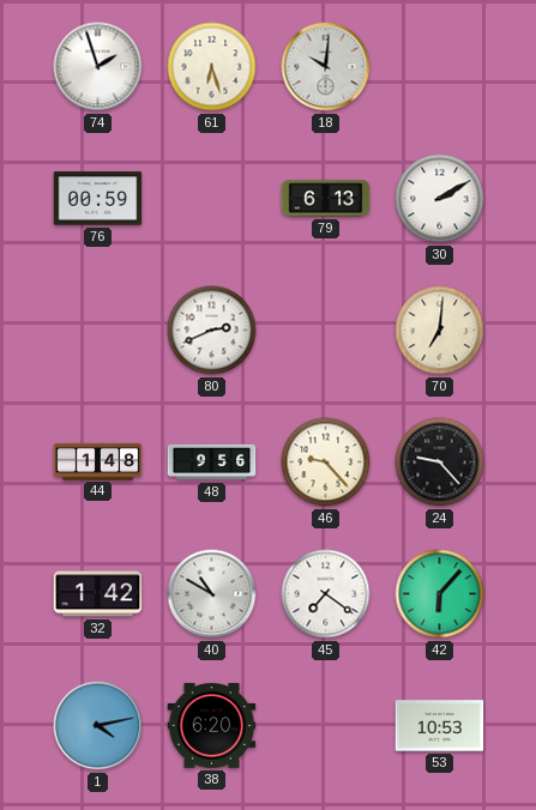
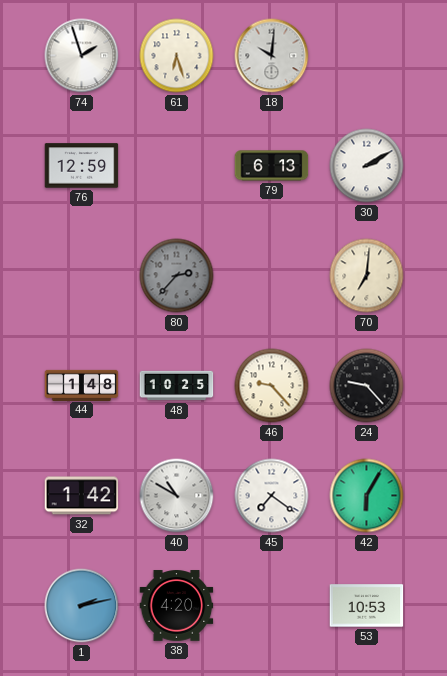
76: 00:59 -> 12:59
80: 2:41 -> 2:37
80 dial: white -> grey
48: 9:56 -> 10:25
42: 6:07 -> 6:05
1: 4:13 -> 2:13
38: 6:20 -> 4:20
